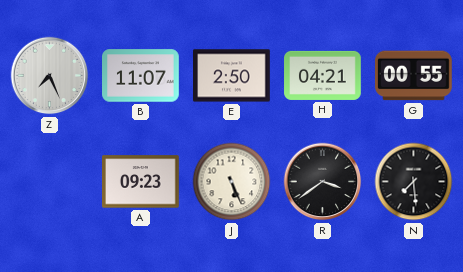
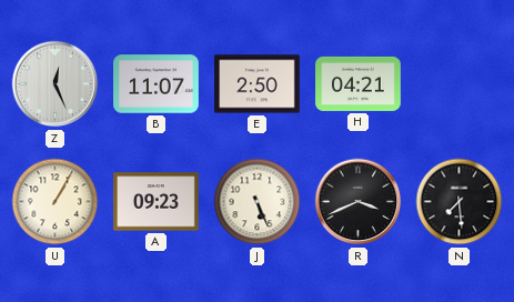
Z: 7:26 -> 12:26
G: 00:55 -> none
U: none -> 1:05
R: 3:39 -> 3:41
